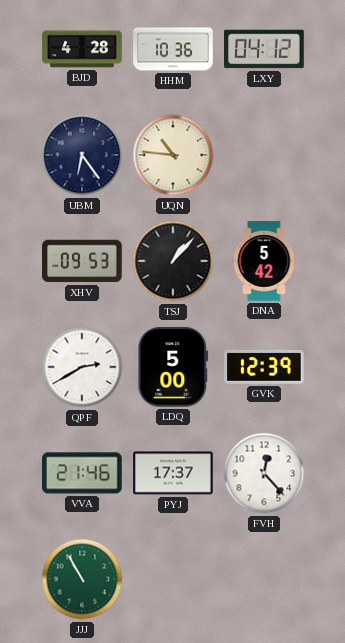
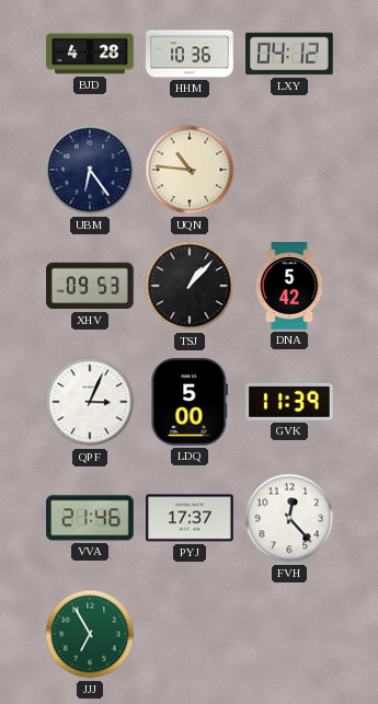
QPF: 2:40 -> 3:04
GVK: 12:39 -> 11:39
JJJ: 10:55 -> 6:55
